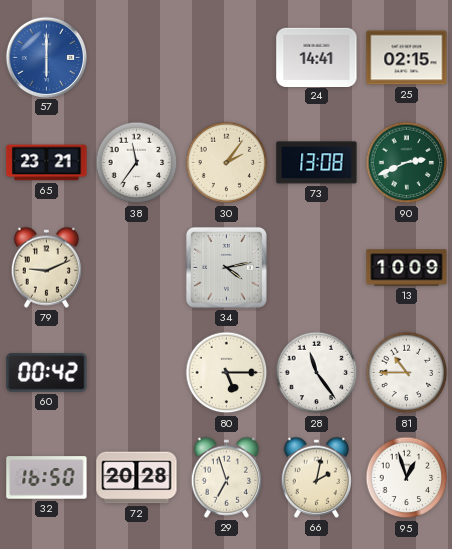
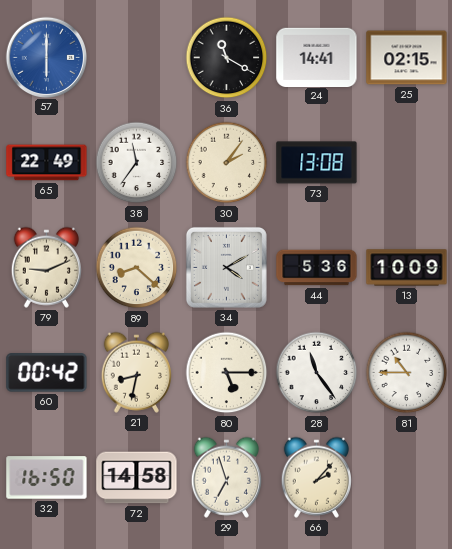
36: none -> 11:20
65: 23:21 -> 22:49
90: 2:41 -> none
89: none -> 8:22
34: 4:13 -> 4:10
44: none -> 5:36
21: none -> 8:32
72: 20:28 -> 14:58
66: 2:02 -> 2:07
95: 12:57 -> none
